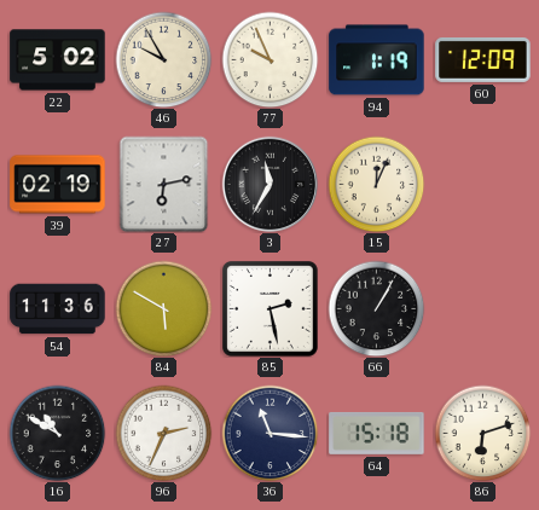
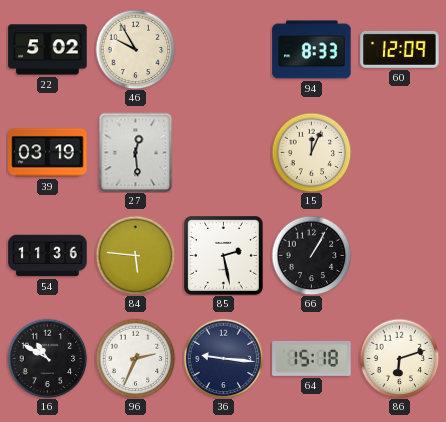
77: 9:56 -> none
94: 1:19 -> 8:33
39: 02:19 -> 03:19
27: 6:13 -> 12:29
3: 11:35 -> none
84: 5:50 -> 5:46
36: 11:16 -> 9:16
